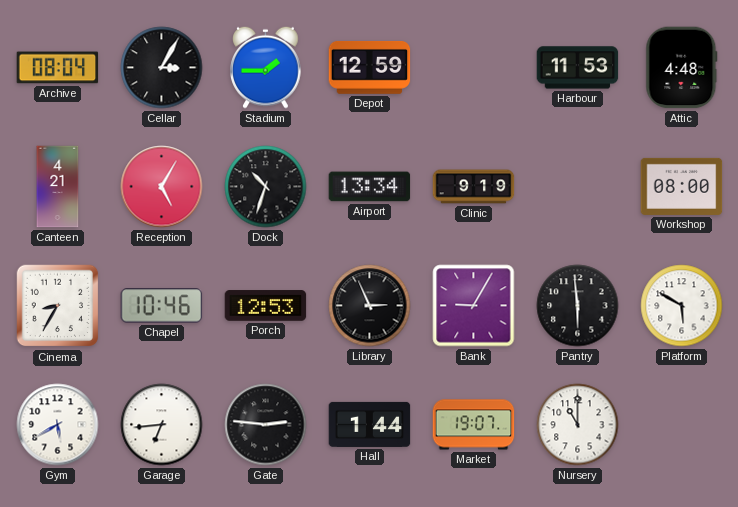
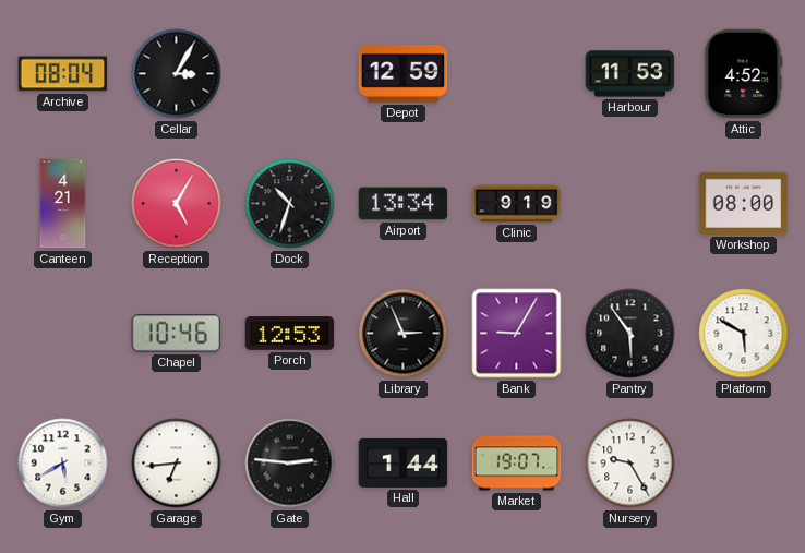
Stadium: 1:45 -> none
Attic: 4:48 -> 4:52
Cinema: 8:35 -> none
Pantry: 5:59 -> 5:54
Nursery: 11:00 -> 9:25
